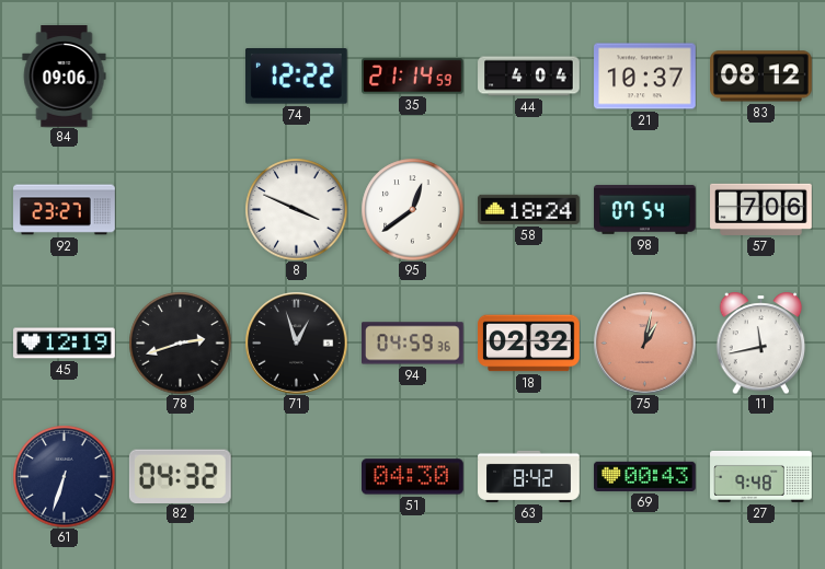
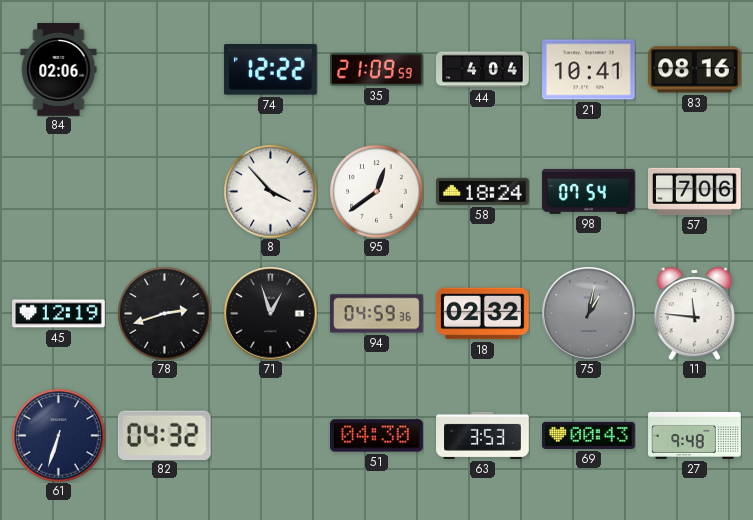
84: 09:06 -> 02:06
35: 21:14 -> 21:09
21: 10:37 -> 10:41
83: 08:12 -> 08:16
92: 23:27 -> none
8: 3:49 -> 3:53
75 dial: salmon -> grey
11: 11:43 -> 11:46
63: 8:42 -> 3:53
